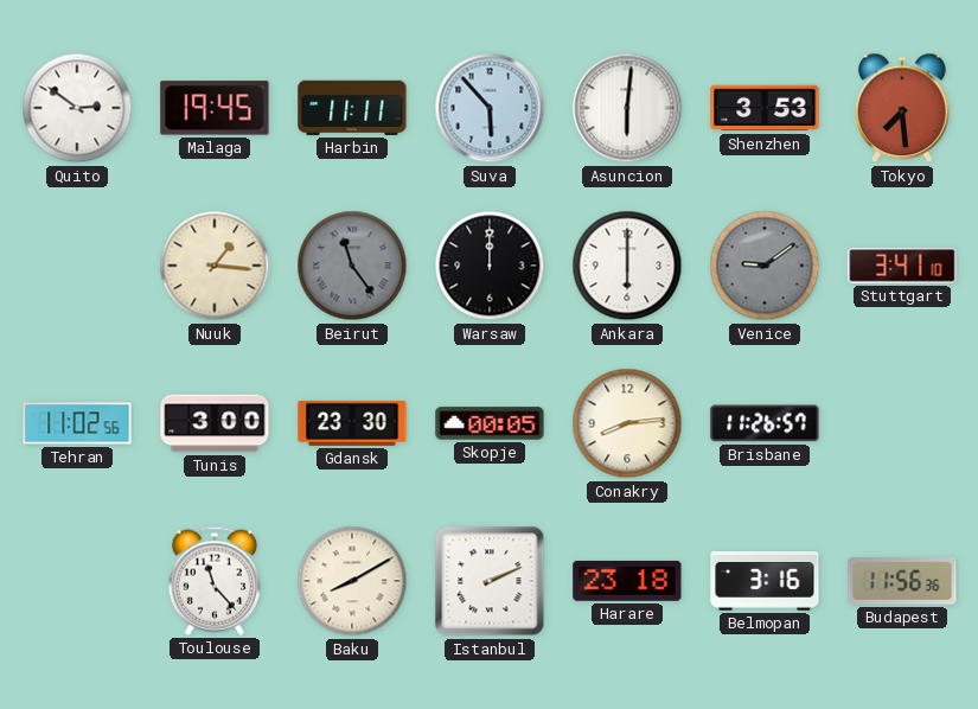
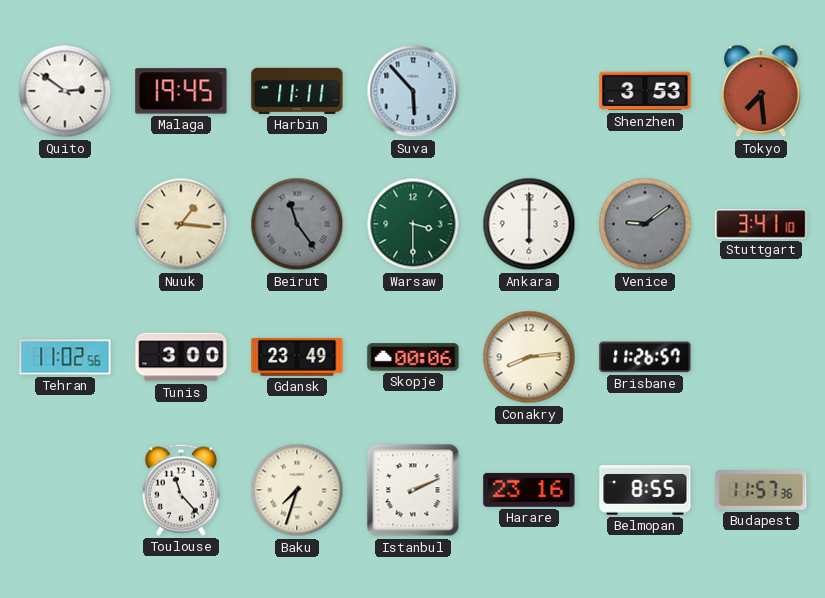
Asuncion: 6:01 -> none
Warsaw: 12:00 -> 3:30
Warsaw dial: black -> green
Gdansk: 23:30 -> 23:49
Skopje: 00:05 -> 00:06
Baku: 8:10 -> 7:33
Harare: 23:18 -> 23:16
Belmopan: 3:16 -> 8:55
Budapest: 11:56 -> 11:57
